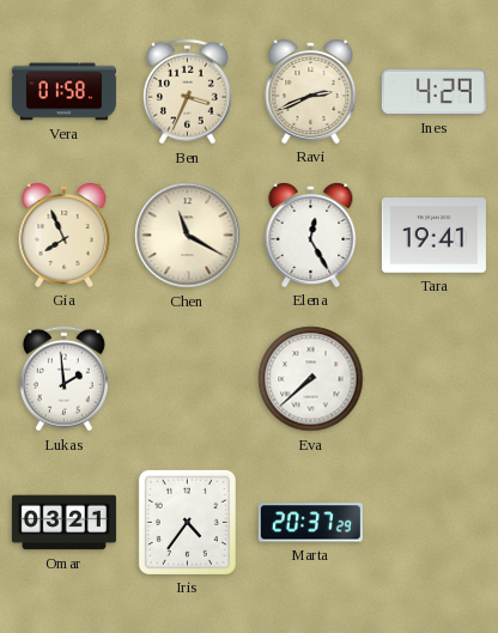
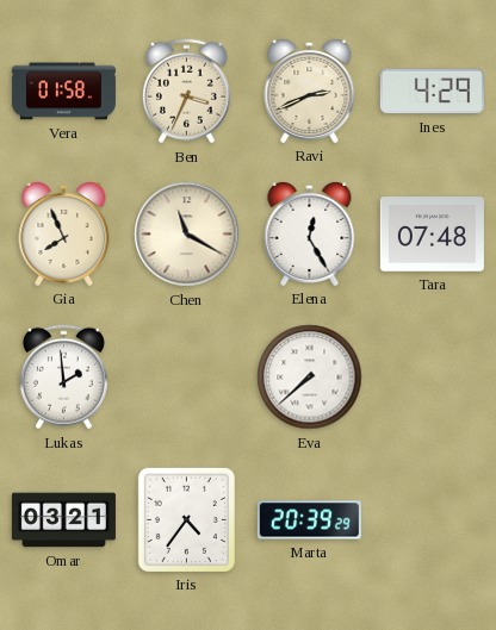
Tara: 19:41 -> 07:48
Marta: 20:37 -> 20:39
